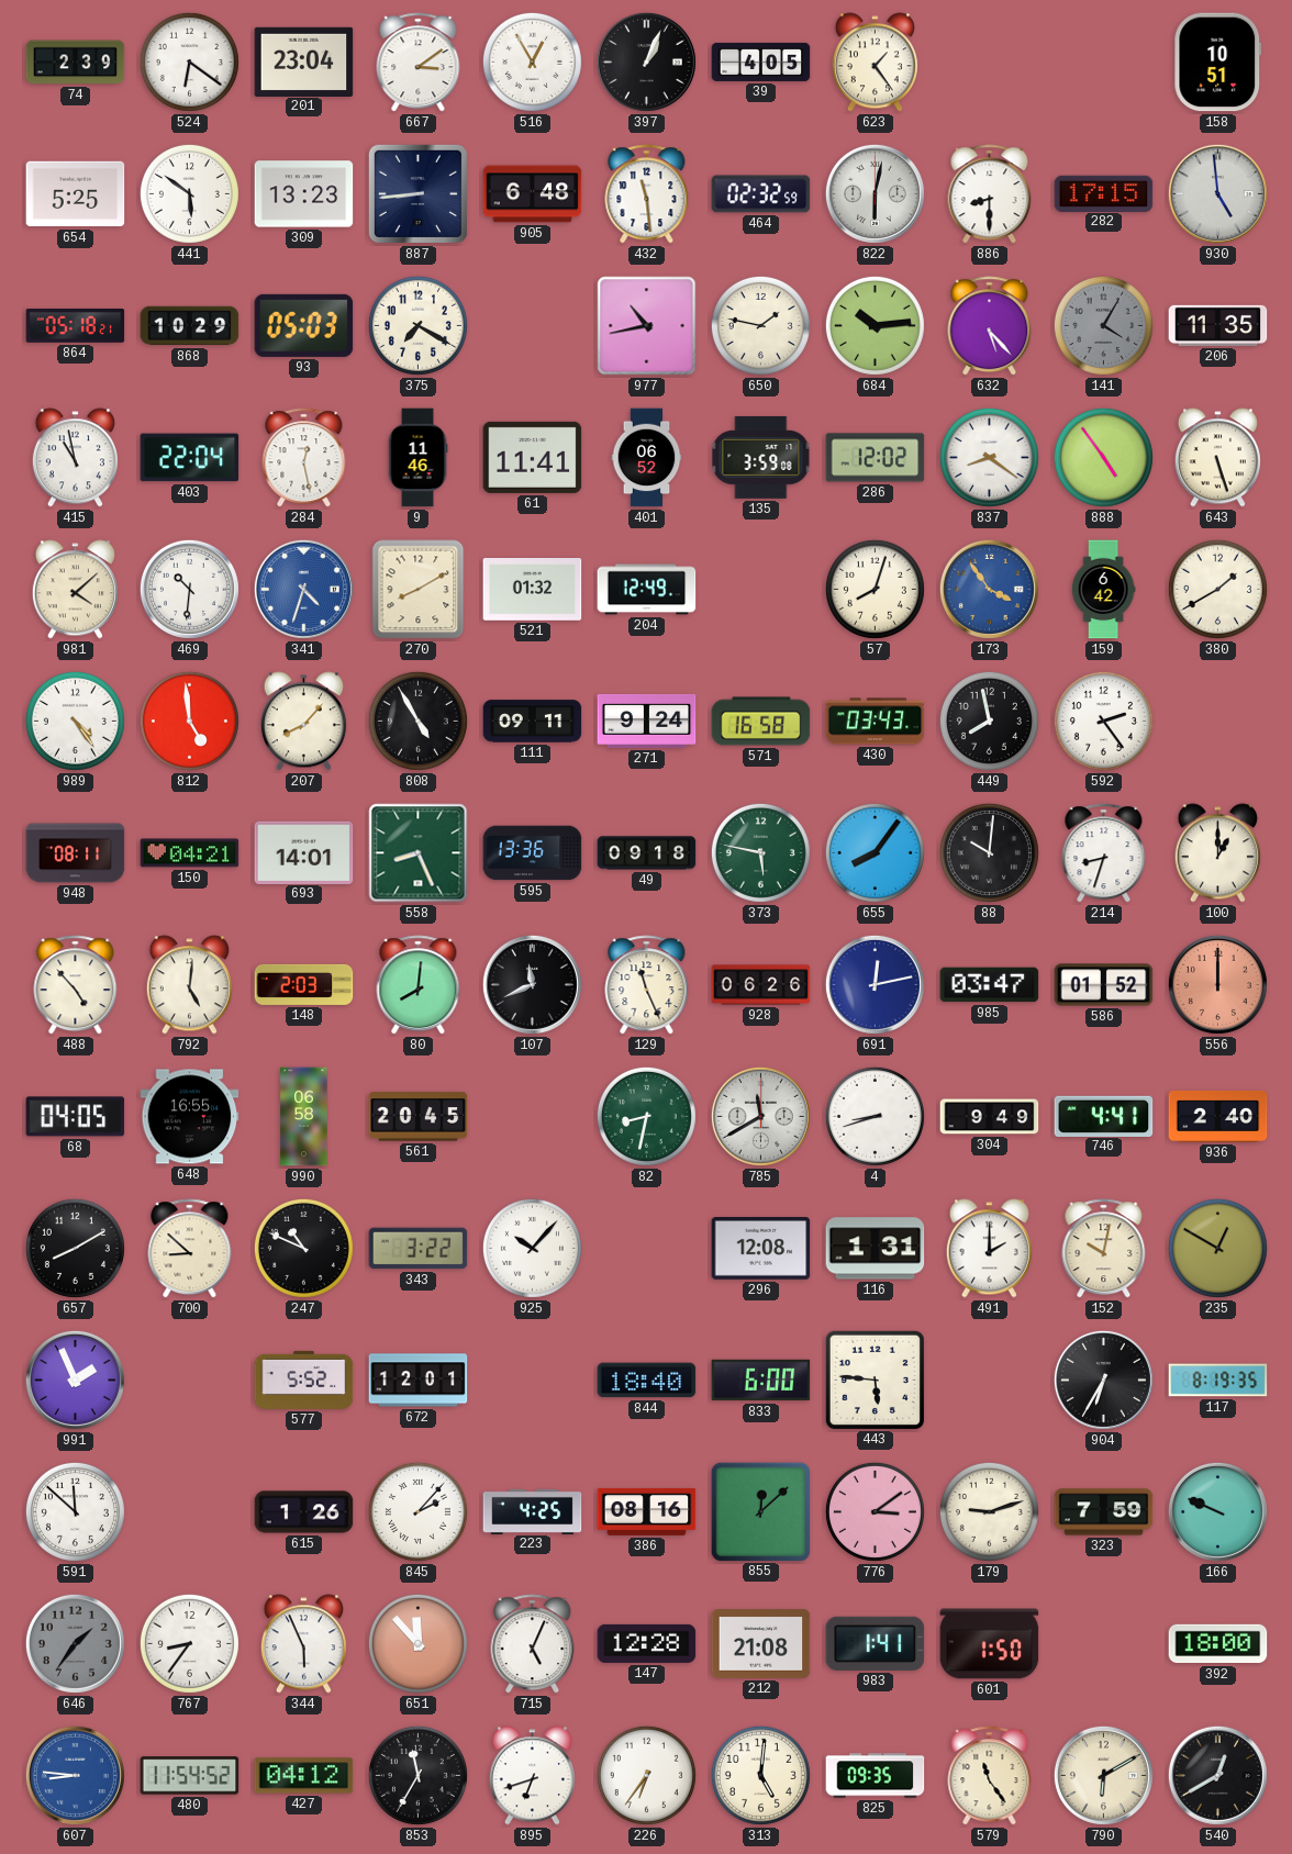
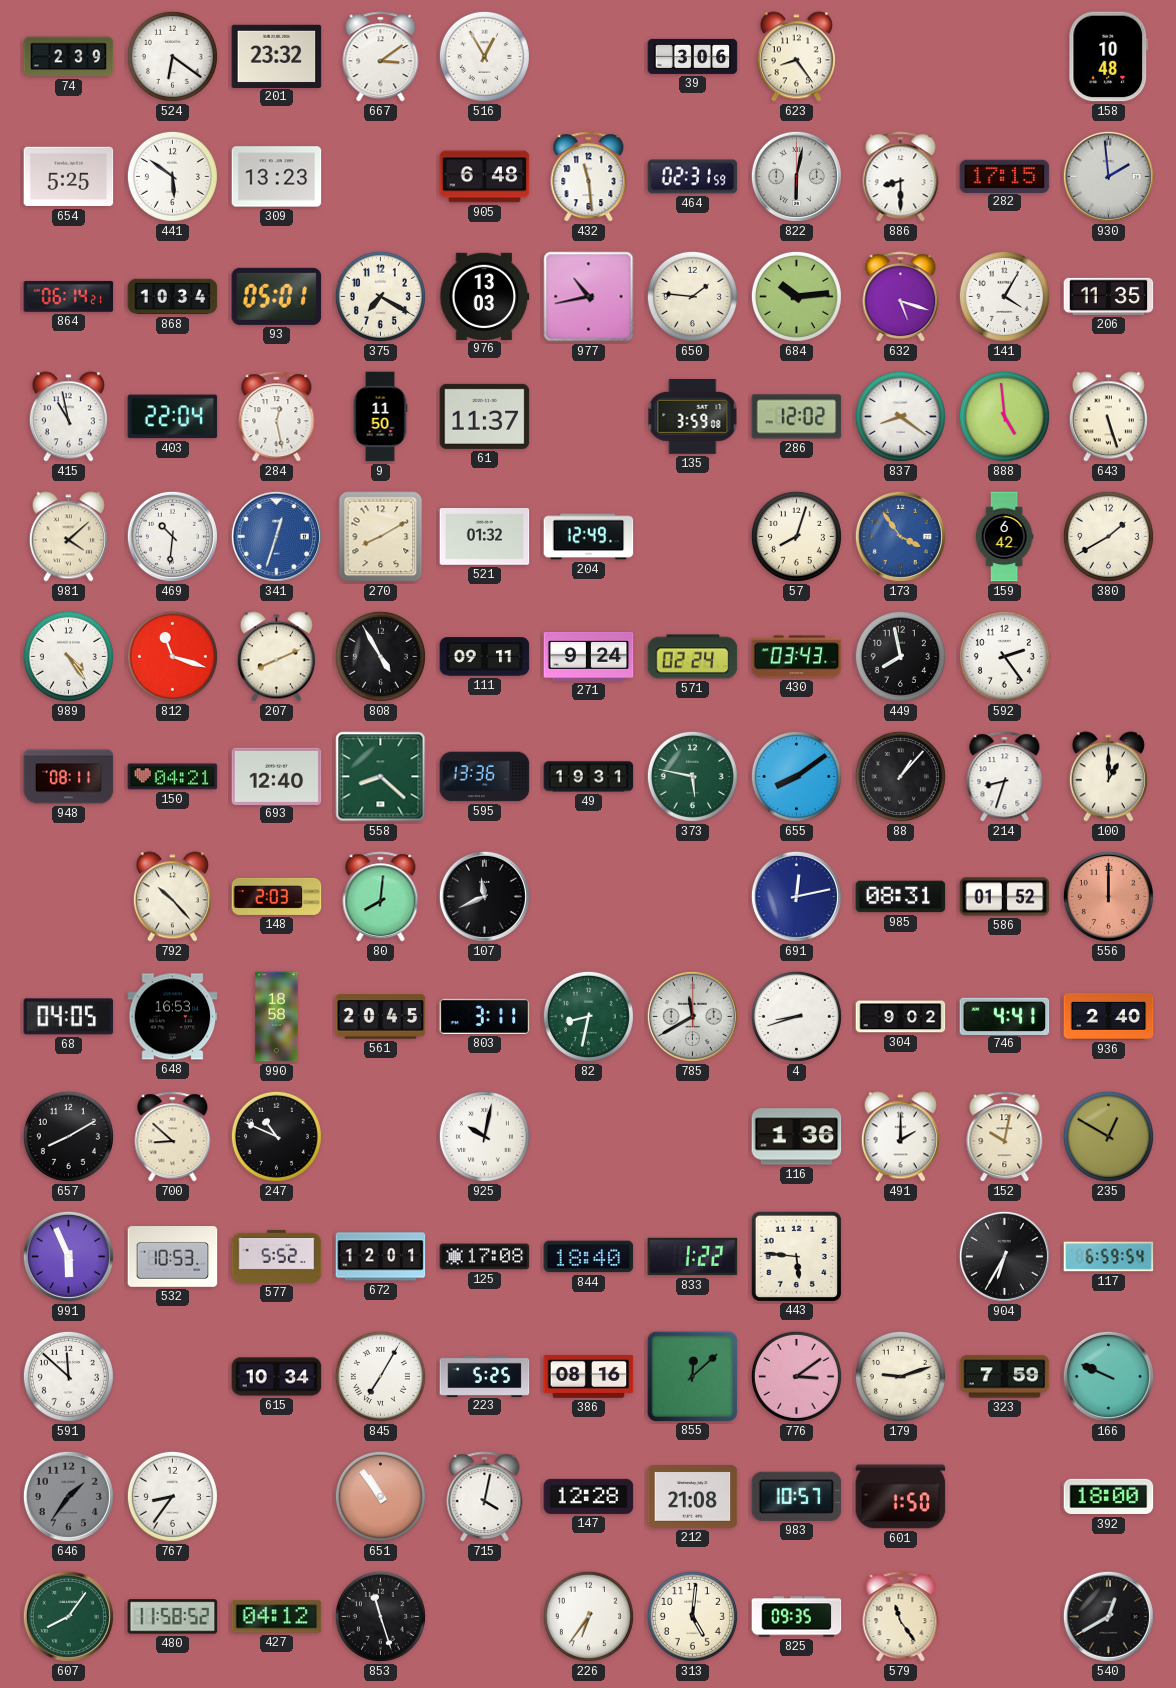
201: 23:04 -> 23:32
397: 1:04 -> none
39: 4:05 -> 3:06
623: 1:24 -> 8:24
158: 10:51 -> 10:48
887: 8:44 -> none
464: 02:32 -> 02:31
930: 4:59 -> 1:59
864: 05:18 -> 06:14
868: 10:29 -> 10:34
93: 05:03 -> 05:01
976: none -> 13:03
650: 1:47 -> 1:46
632: 5:23 -> 5:18
141 dial: grey -> white
9: 11:46 -> 11:50
61: 11:41 -> 11:37
401: 06:52 -> none
888: 4:54 -> 4:59
341: 4:33 -> 12:33
812: 4:59 -> 11:18
207: 8:07 -> 8:11
571: 16:58 -> 02:24
693: 14:01 -> 12:40
558: 8:26 -> 8:22
49: 09:18 -> 19:31
655: 8:06 -> 8:09
88: 10:01 -> 1:07
488: 4:53 -> none
792: 5:01 -> 10:23
129: 11:26 -> none
928: 06:26 -> none
985: 03:47 -> 08:31
648: 16:55 -> 16:53
990: 06:58 -> 18:58
803: none -> 3:11
304: 9:49 -> 9:02
343: 3:22 -> none
925: 10:07 -> 10:02
296: 12:08 -> none
116: 1:31 -> 1:36
991: 1:56 -> 5:56
532: none -> 10:53
125: none -> 17:08
833: 6:00 -> 1:22
117: 8:19 -> 6:59
615: 1:26 -> 10:34
845: 2:07 -> 7:05
223: 4:25 -> 5:25
344: 5:56 -> none
651: 11:53 -> 10:54
715: 5:04 -> 4:02
983: 1:41 -> 10:57
607: 8:46 -> 8:06
607 dial: blue -> green
480: 11:54 -> 11:58
853: 11:35 -> 11:27
895: 6:42 -> none
790: 6:10 -> none
